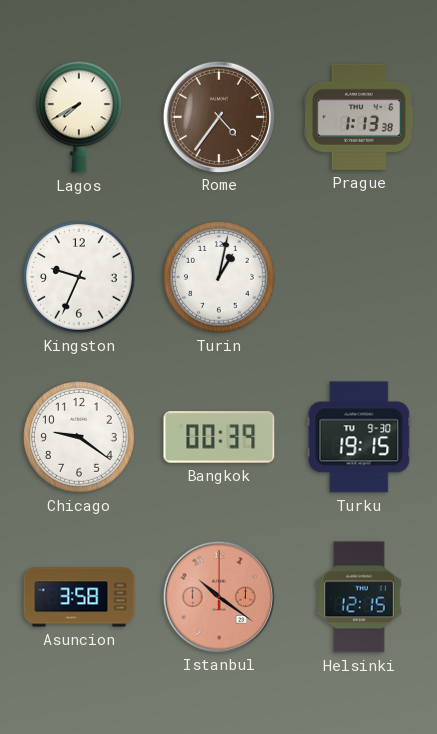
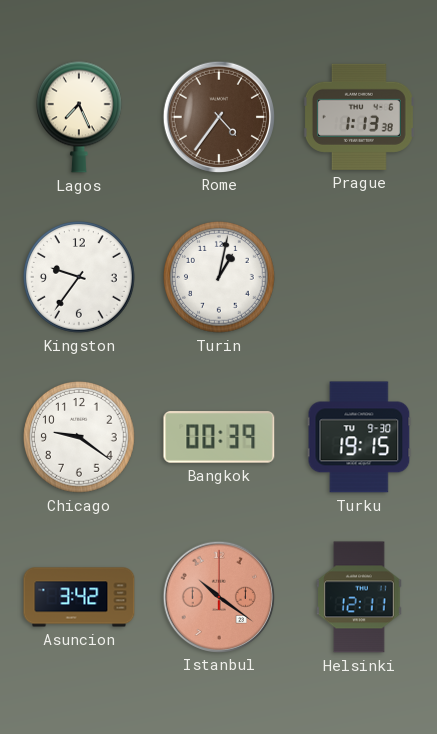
Lagos: 7:40 -> 7:26
Kingston: 9:34 -> 9:36
Asuncion: 3:58 -> 3:42
Helsinki: 12:15 -> 12:11
